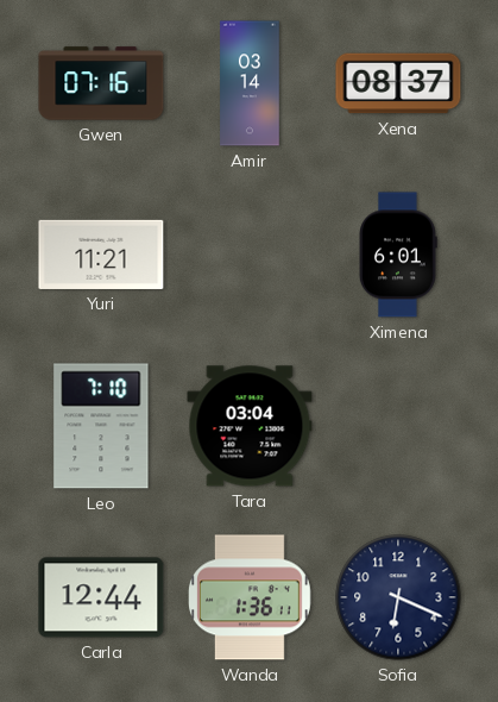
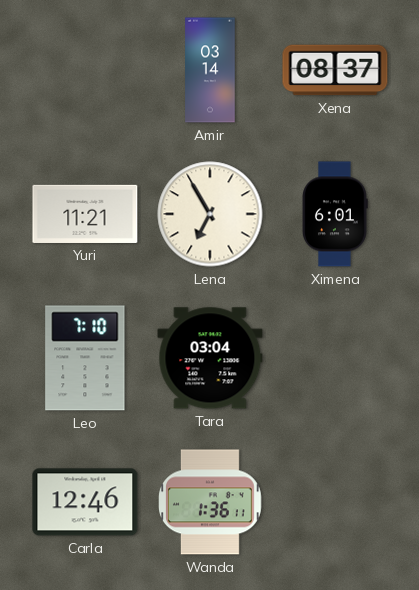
Gwen: 07:16 -> none
Lena: none -> 6:55
Carla: 12:44 -> 12:46
Sofia: 6:19 -> none
